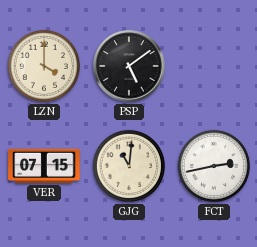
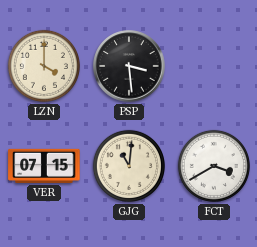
PSP: 5:09 -> 3:29
FCT: 2:43 -> 3:40
